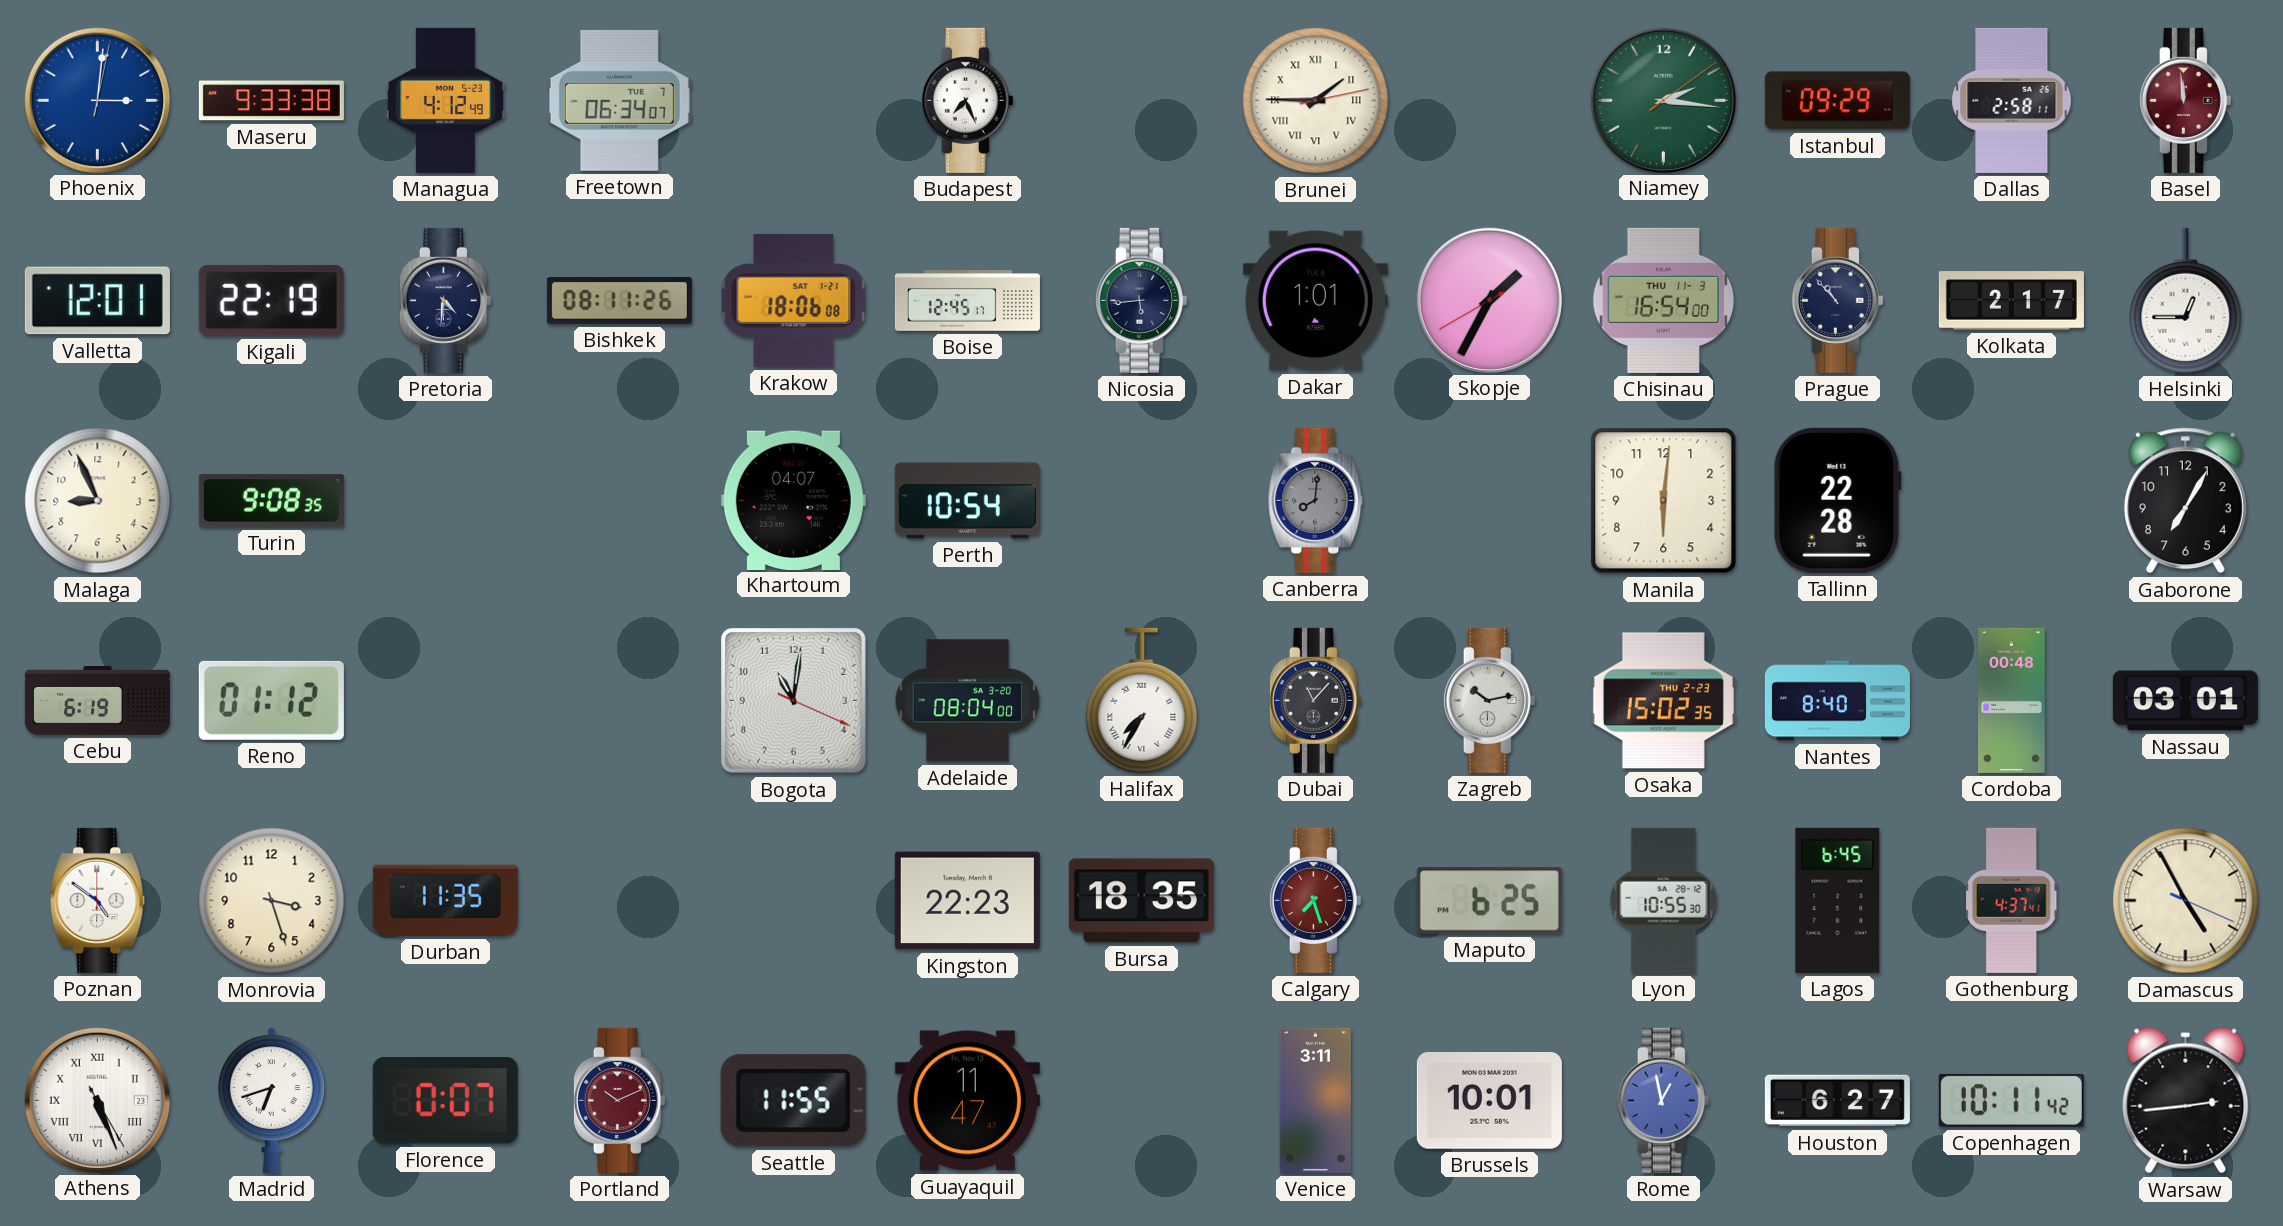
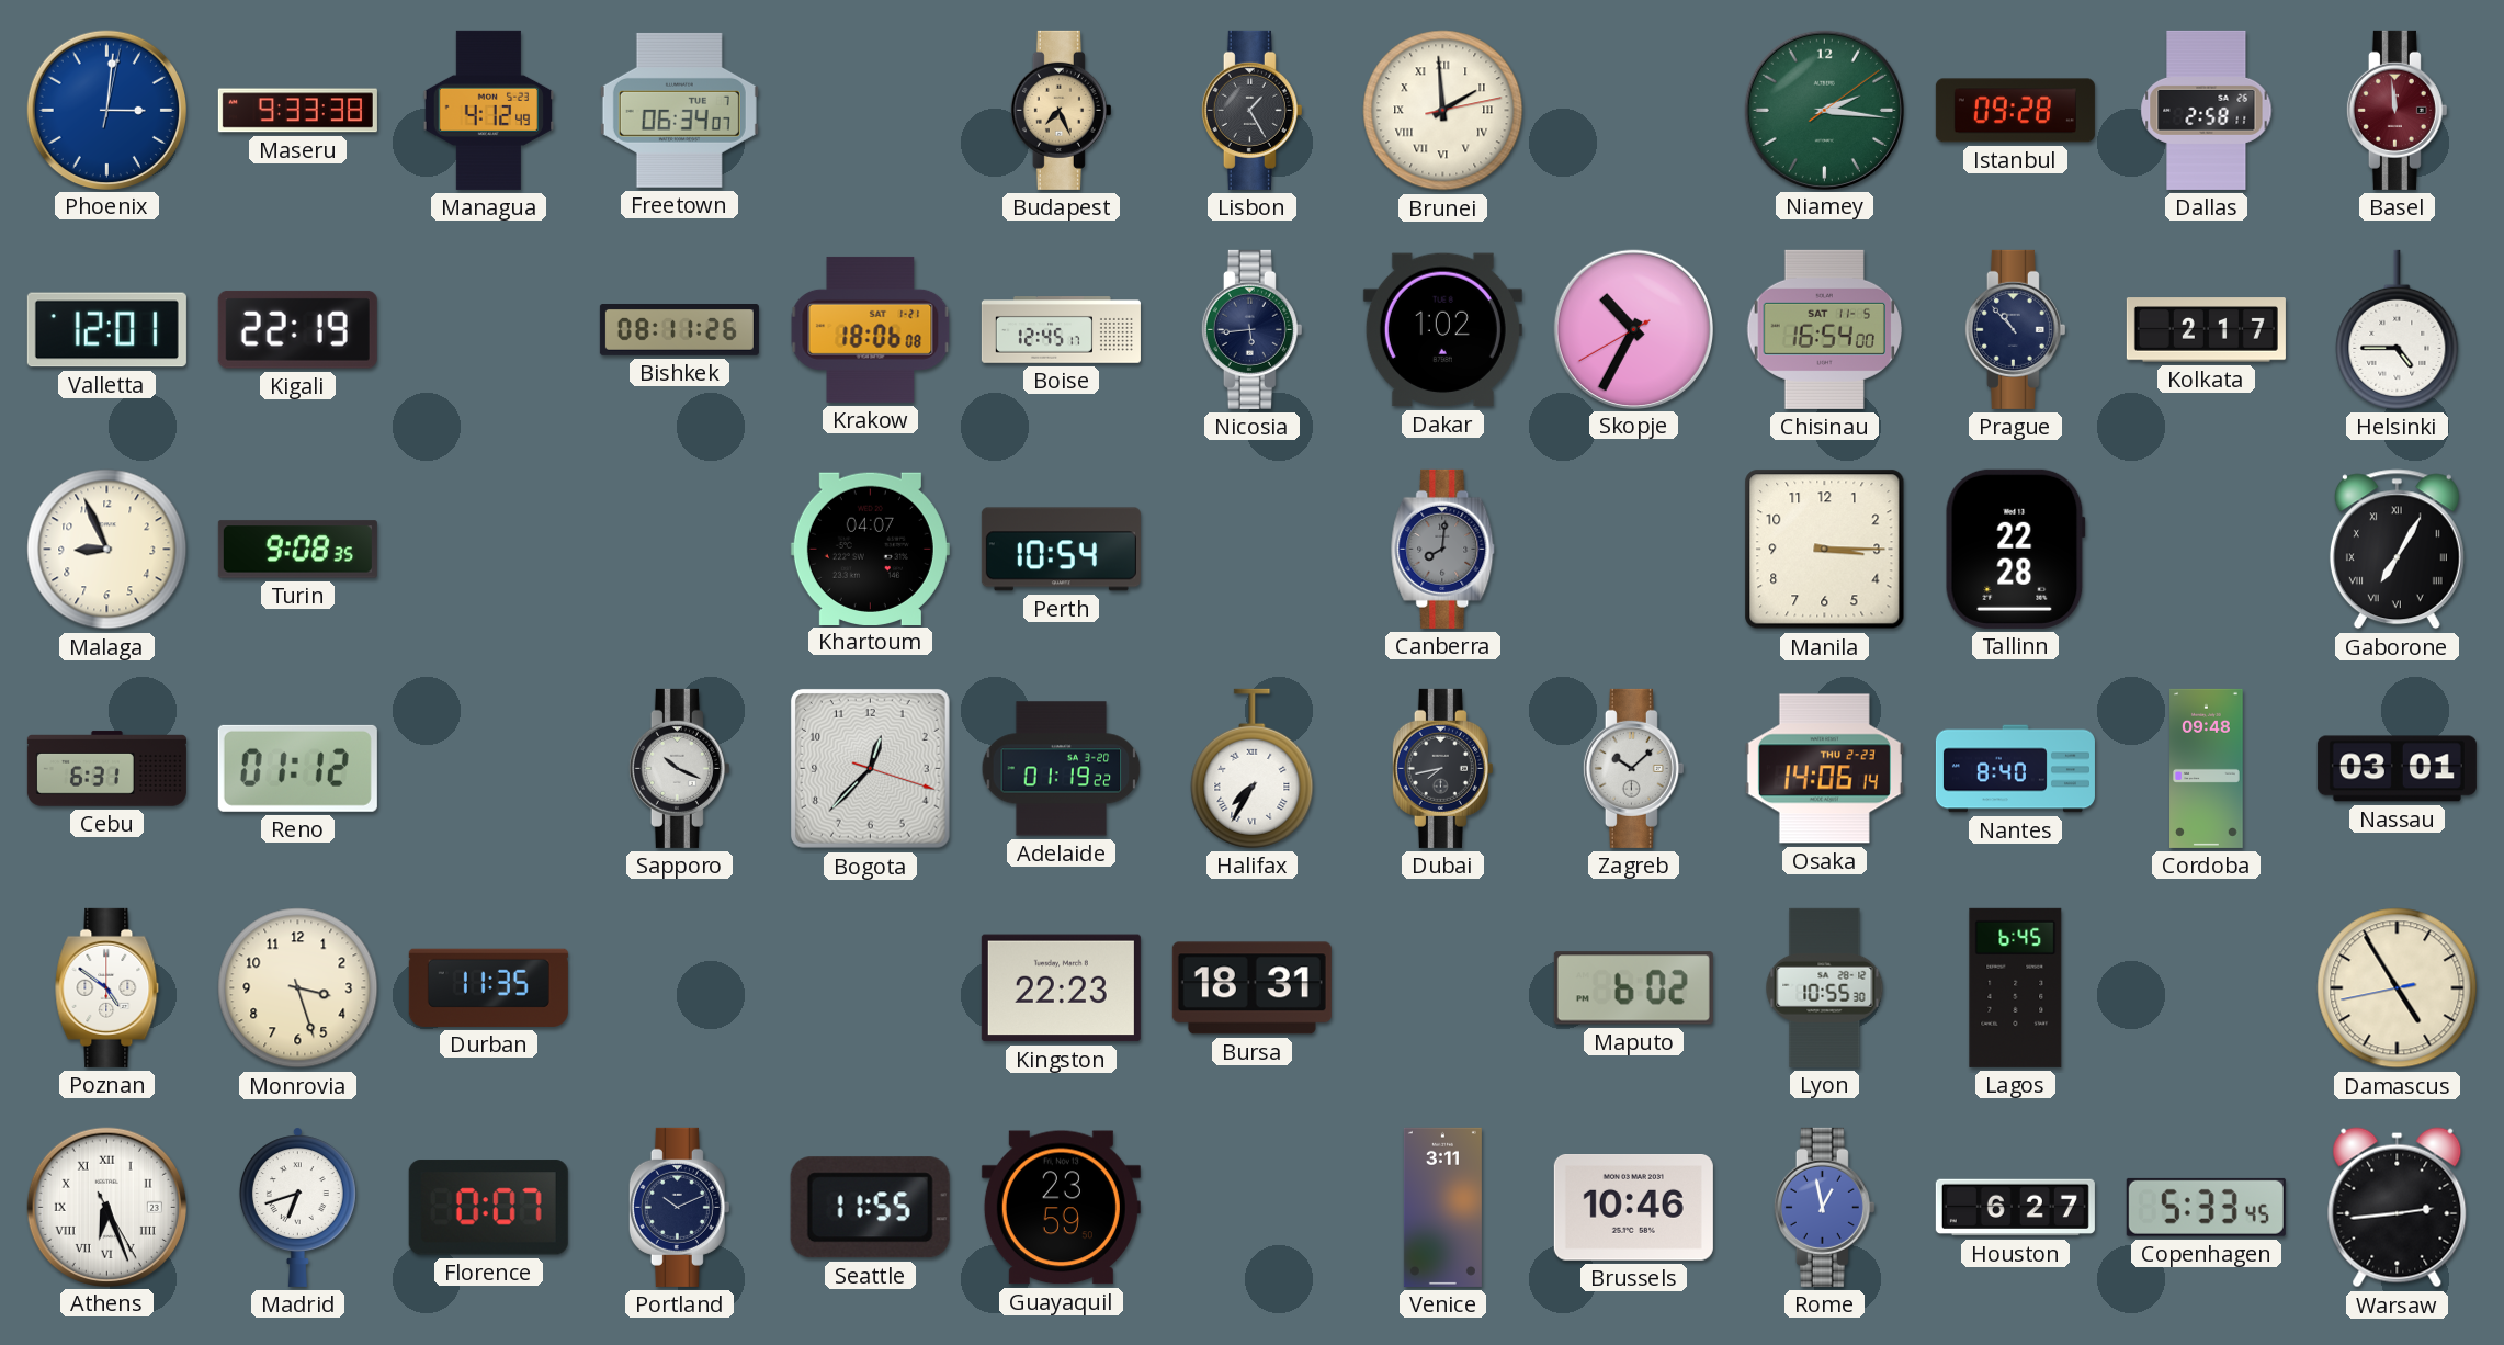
Budapest dial: white -> champagne
Lisbon: none -> 1:25
Brunei: 1:45 -> 1:59
Istanbul: 09:29 -> 09:28
Pretoria: 4:31 -> none
Dakar: 1:01 -> 1:02
Skopje: 1:34 -> 10:34
Chisinau date: THU 11-3 -> SAT 11-5
Helsinki: 12:45 -> 4:45
Manila: 6:01 -> 3:15
Gaborone numerals: Arabic -> Roman
Cebu: 6:19 -> 6:31
Sapporo: none -> 10:19
Bogota: 11:01 -> 12:37
Adelaide: 08:04 -> 01:19
Dubai: 11:07 -> 7:43
Zagreb: 10:13 -> 10:08
Osaka: 15:02 -> 14:06
Cordoba: 00:48 -> 09:48
Bursa: 18:35 -> 18:31
Calgary: 7:27 -> none
Maputo: 6:25 -> 6:02
Gothenburg: 4:37 -> none
Damascus: 4:55 -> 4:54
Athens: 5:26 -> 6:26
Portland dial: burgundy -> navy
Guayaquil: 11:47 -> 23:59
Brussels: 10:01 -> 10:46
Copenhagen: 10:11 -> 5:33
